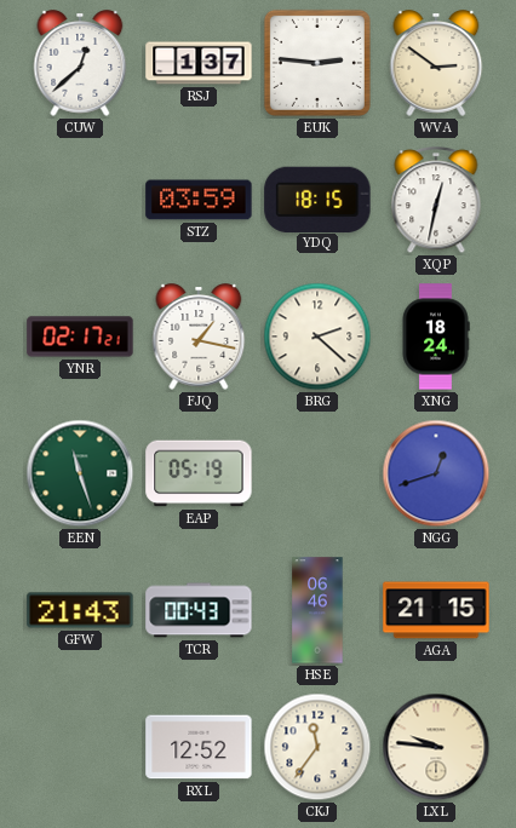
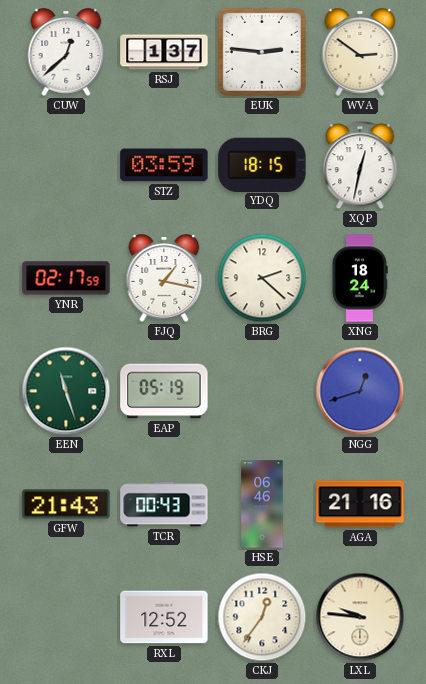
YNR: 02:17:21 -> 02:17:59
AGA: 21:15 -> 21:16
CKJ: 11:36 -> 12:36
